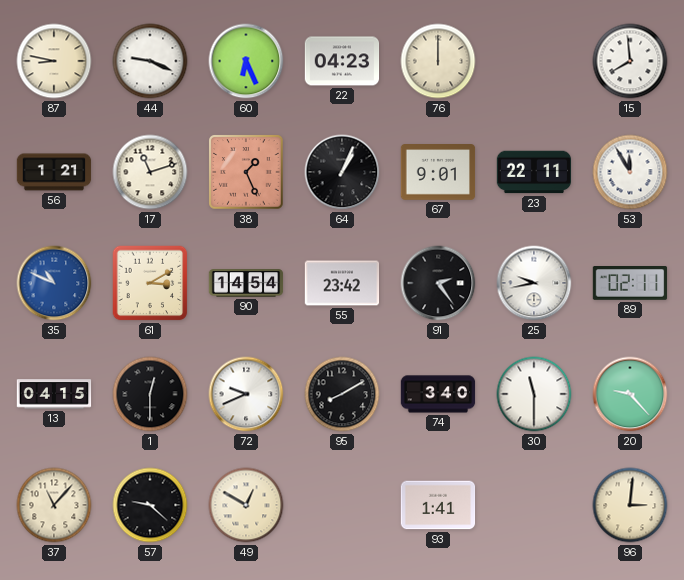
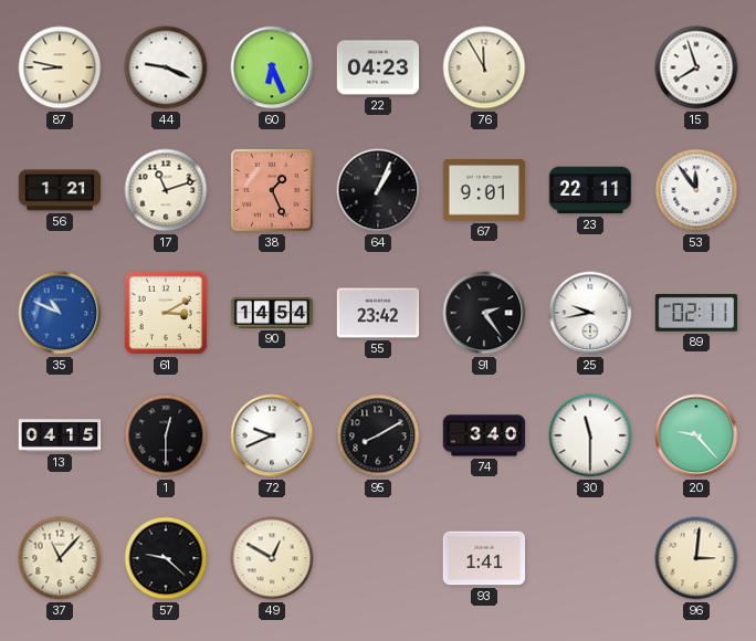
76: 12:00 -> 11:55
15: 7:59 -> 7:57
53: 11:55 -> 11:54
